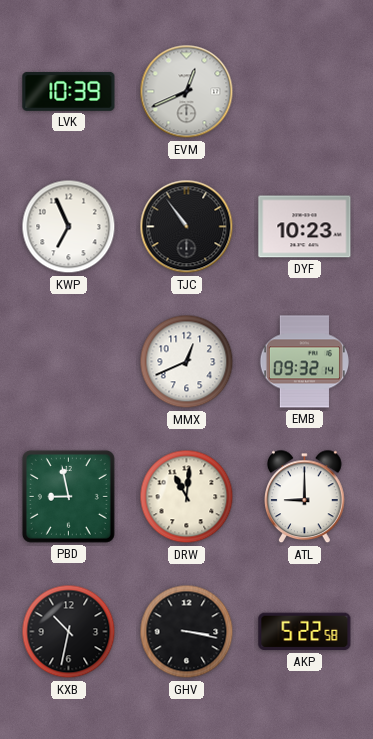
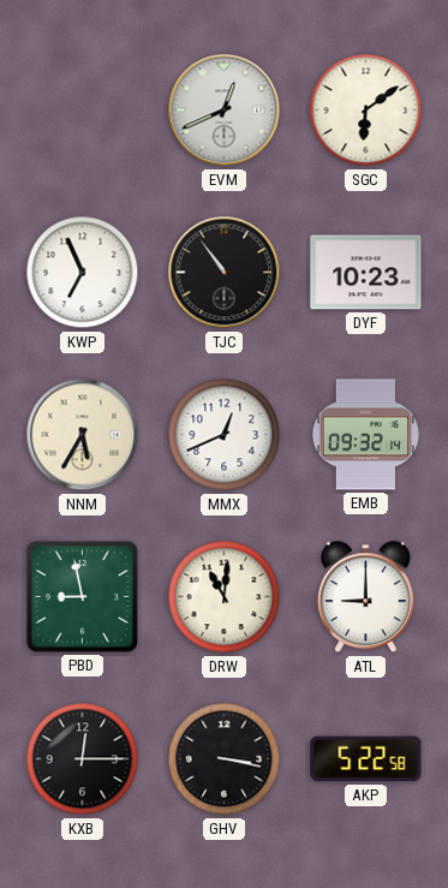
LVK: 10:39 -> none
SGC: none -> 6:09
NNM: none -> 5:35
KXB: 10:32 -> 12:15
